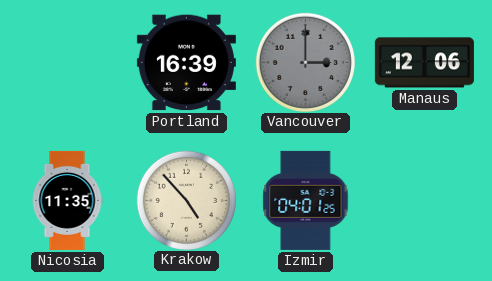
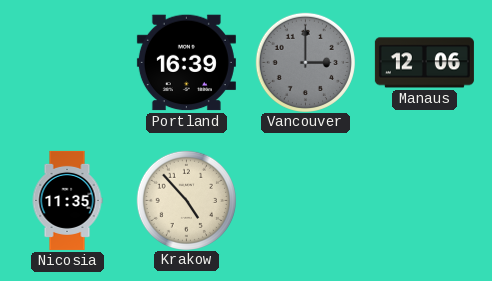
Izmir: 04:01 -> none
